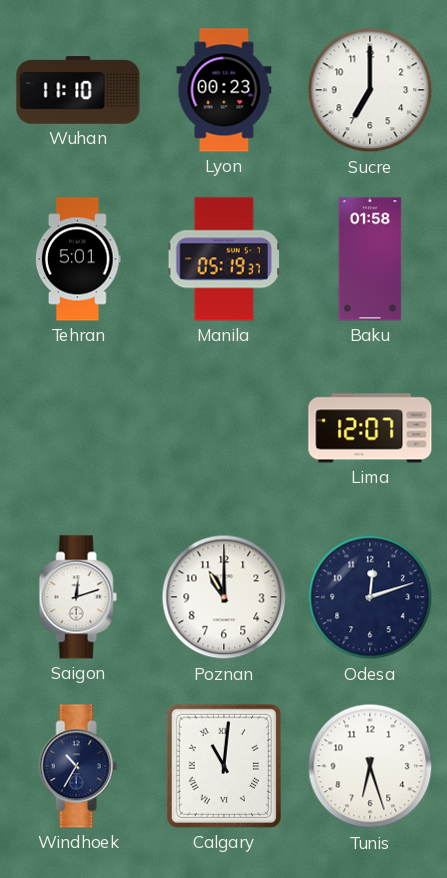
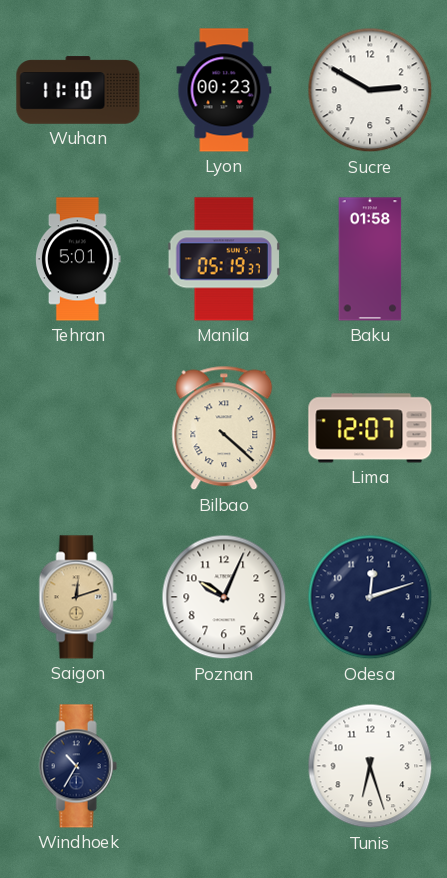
Sucre: 7:00 -> 2:50
Bilbao: none -> 4:22
Saigon dial: white -> champagne
Poznan: 11:00 -> 10:04
Calgary: 11:01 -> none
